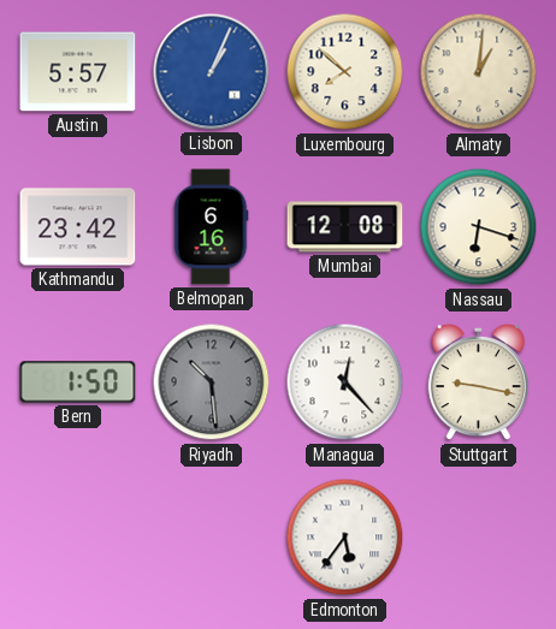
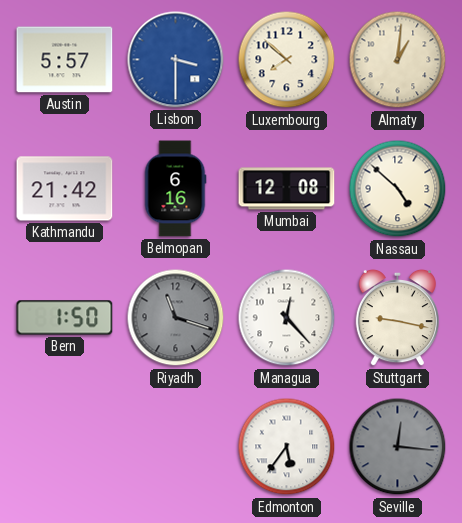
Lisbon: 1:04 -> 3:30
Kathmandu: 23:42 -> 21:42
Nassau: 6:18 -> 4:52
Riyadh: 10:29 -> 11:18
Seville: none -> 12:16
